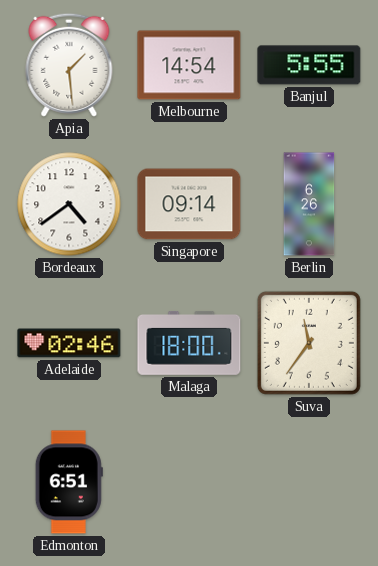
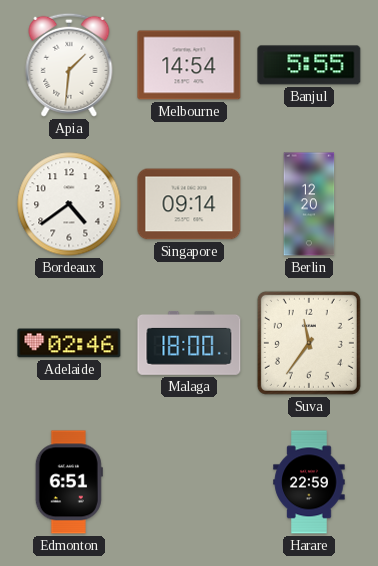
Apia: 1:29 -> 1:31
Berlin: 6:26 -> 12:20
Harare: none -> 22:59
